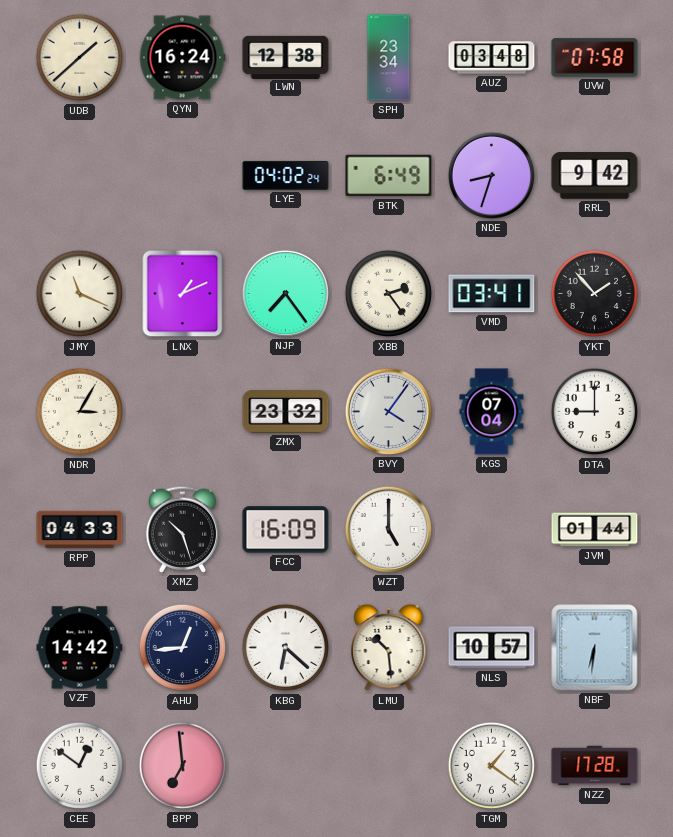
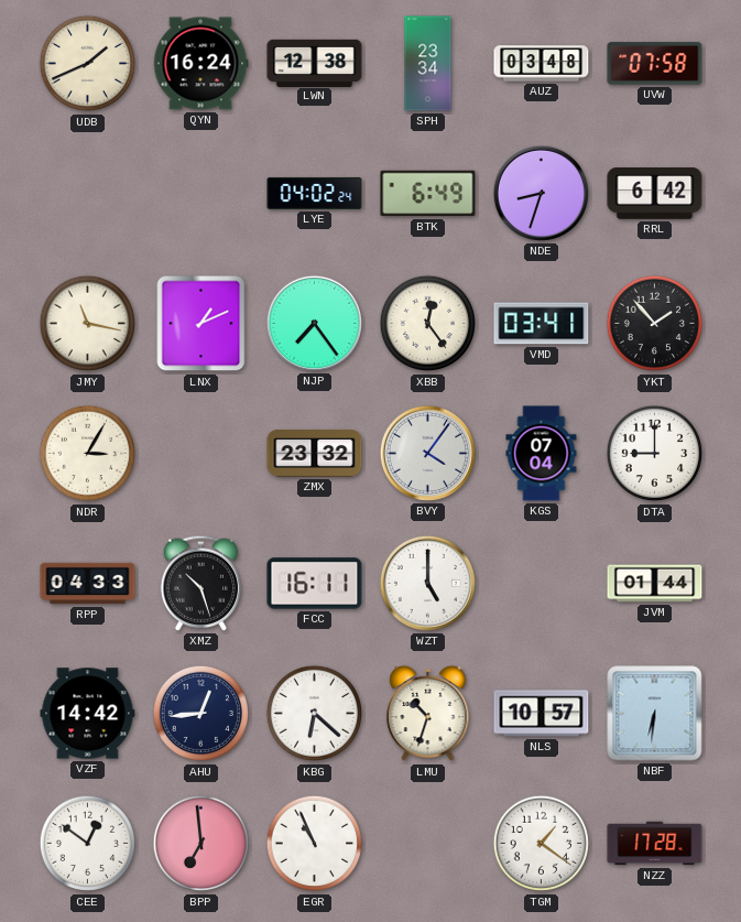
UDB: 1:38 -> 1:41
RRL: 9:42 -> 6:42
JMY: 11:19 -> 11:17
XBB: 2:24 -> 12:24
FCC: 16:09 -> 16:11
LMU: 10:29 -> 10:33
EGR: none -> 10:56
